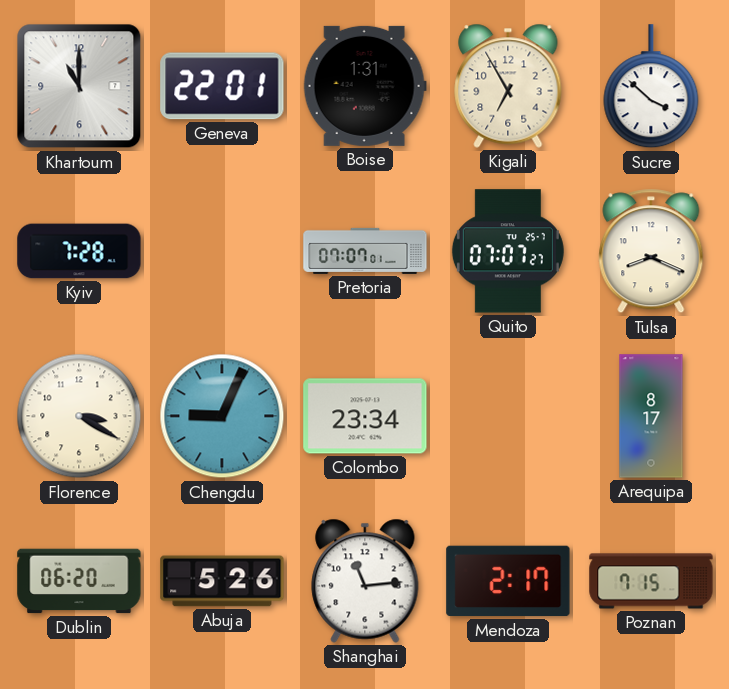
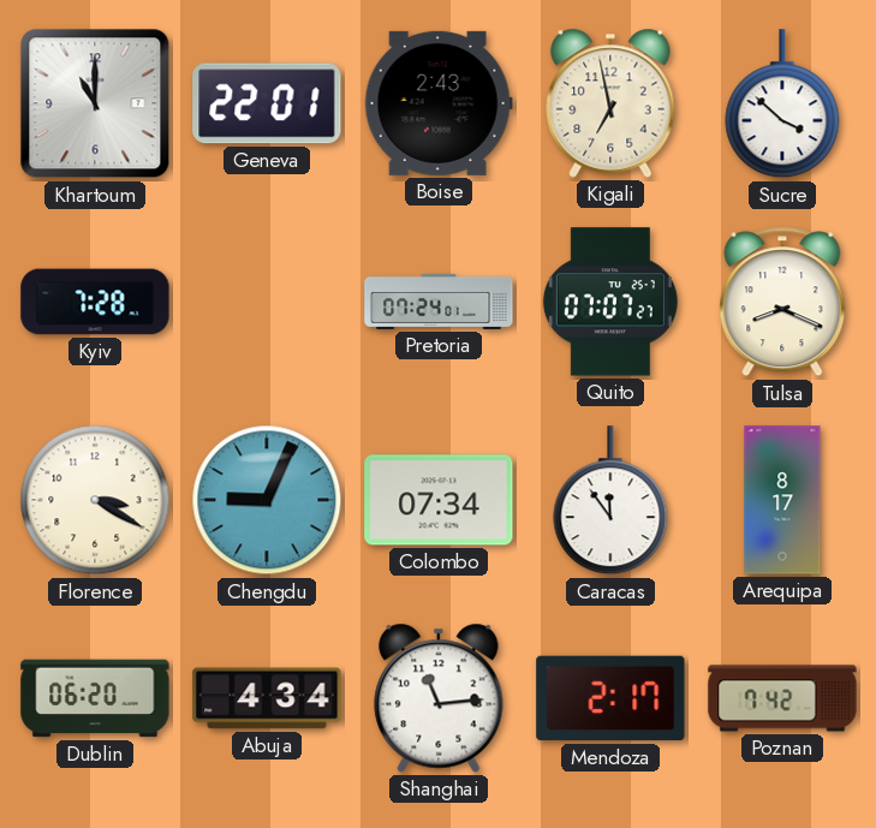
Boise: 1:31 -> 2:43
Kigali: 6:55 -> 6:58
Pretoria: 07:07 -> 07:24
Colombo: 23:34 -> 07:34
Caracas: none -> 11:54
Abuja: 5:26 -> 4:34
Poznan: 7:15 -> 7:42
